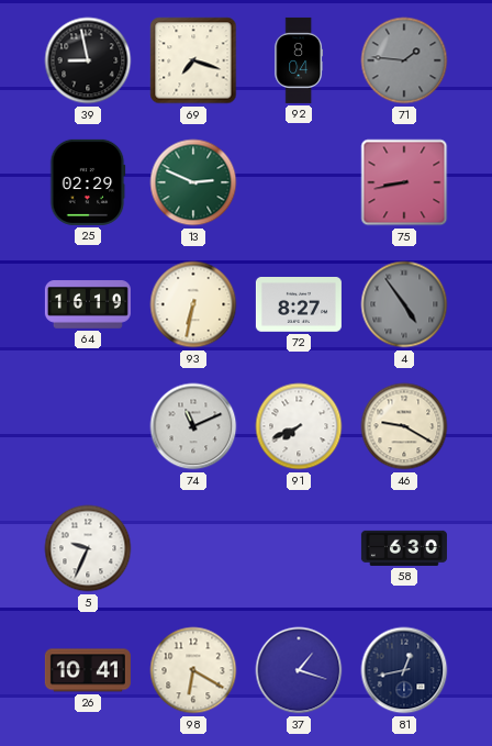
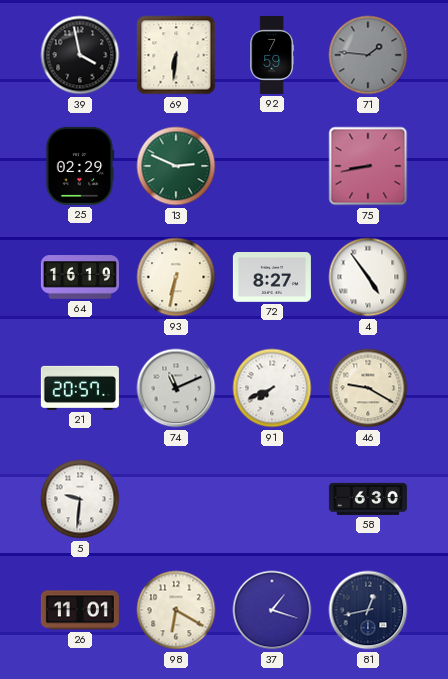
39: 8:58 -> 3:58
69: 7:18 -> 6:31
92: 8:04 -> 7:59
4 dial: grey -> white
21: none -> 20:57
5: 9:34 -> 9:31
26: 10:41 -> 11:01
